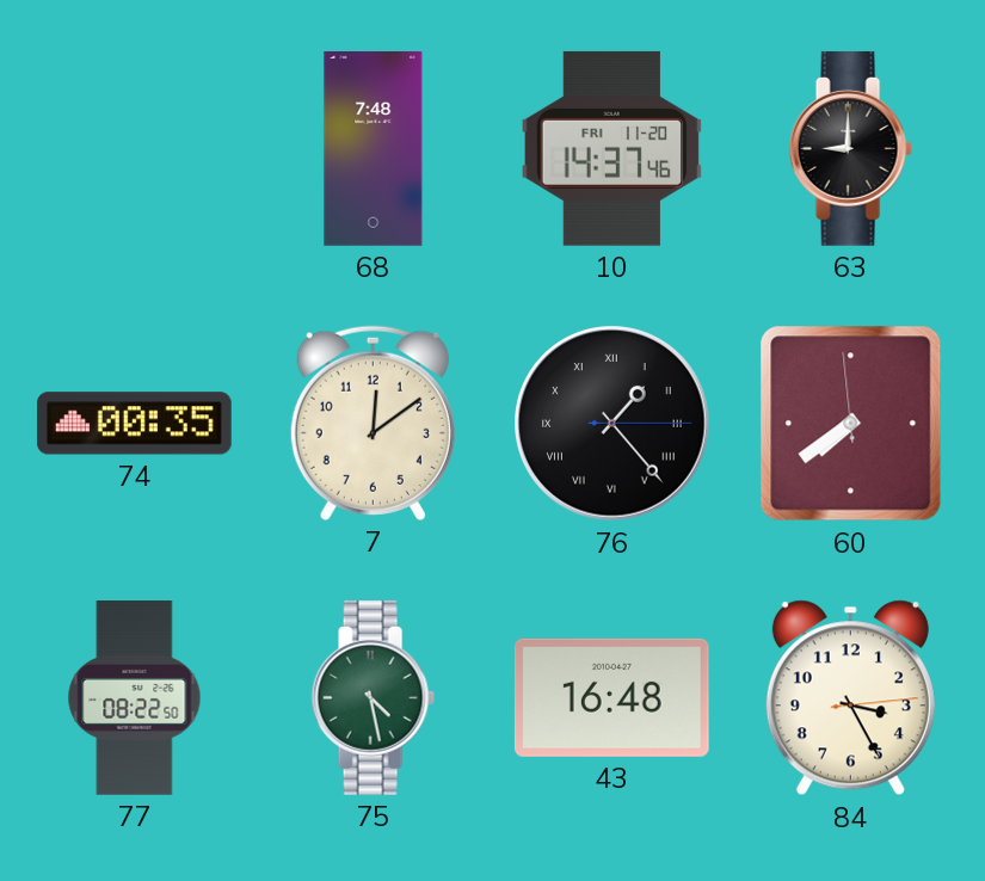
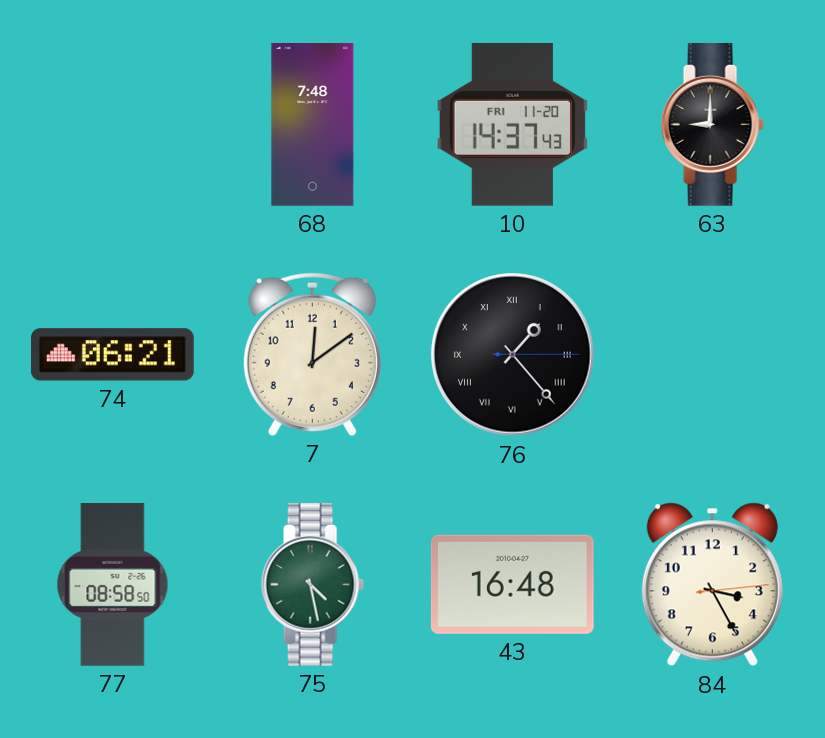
10: 14:37:46 -> 14:37:43
74: 00:35 -> 06:21
60: 7:38 -> none
77: 08:22 -> 08:58
